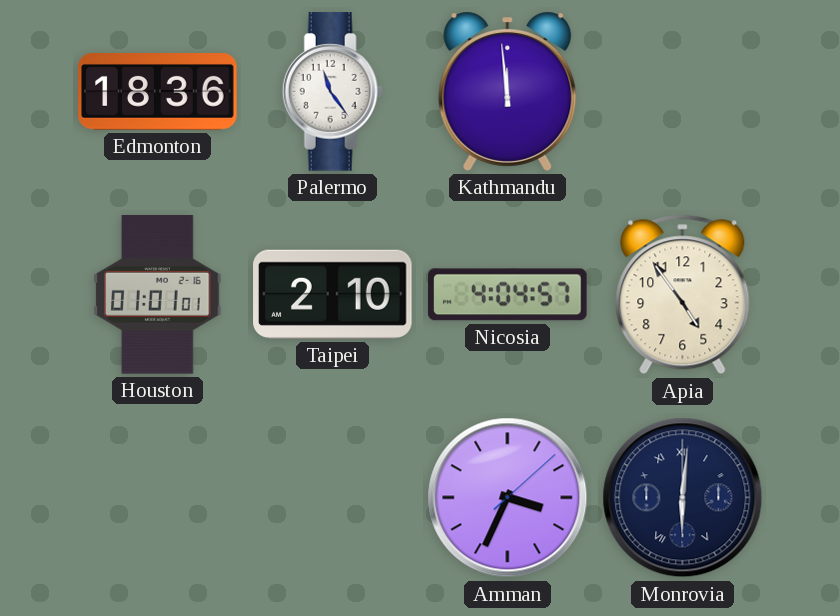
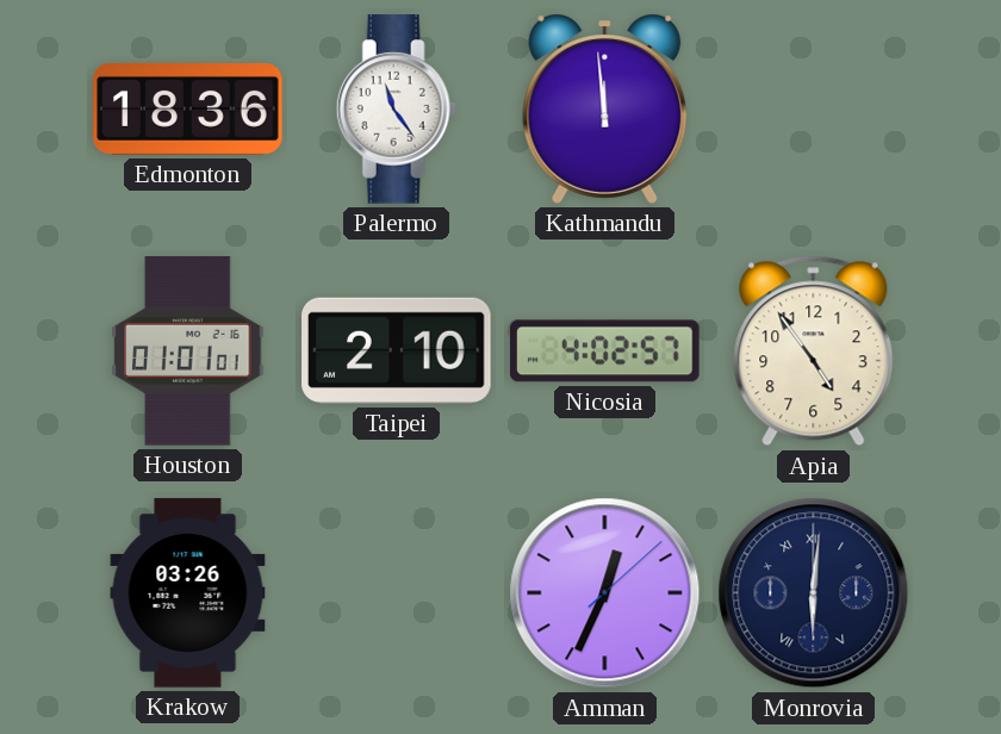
Nicosia: 4:04 -> 4:02
Krakow: none -> 03:26
Amman: 3:34 -> 12:34
